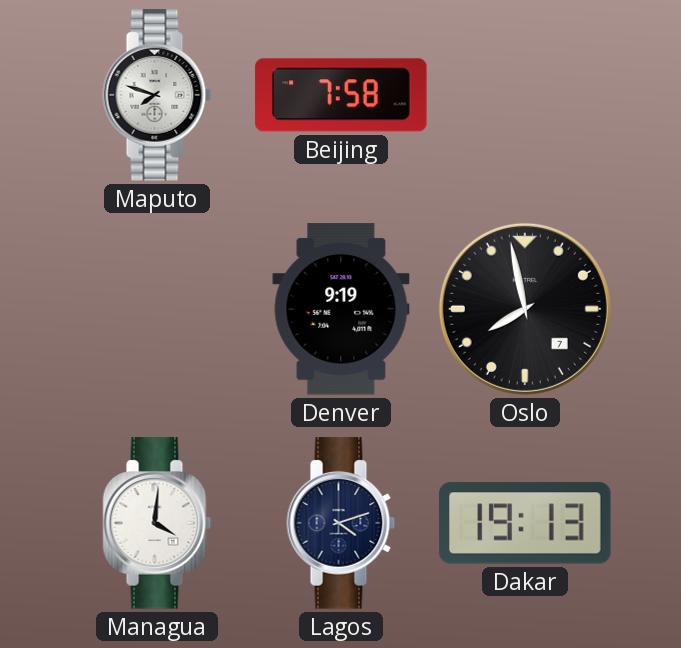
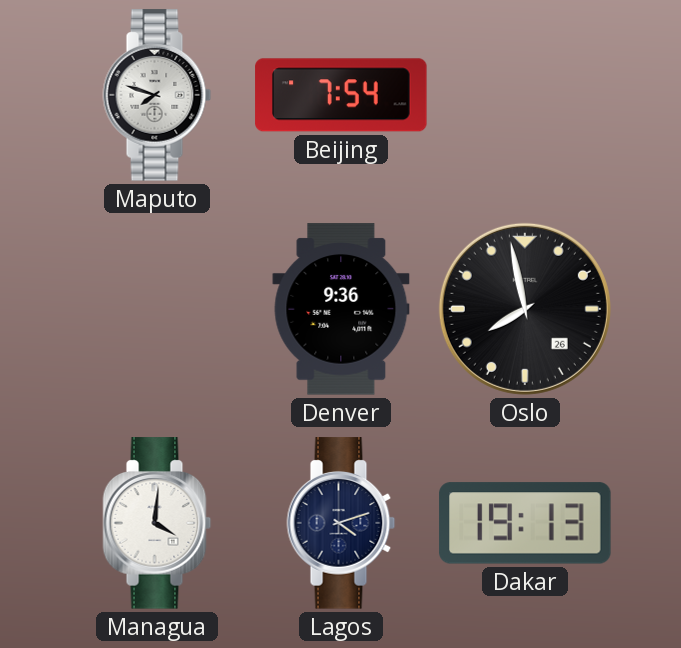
Beijing: 7:58 -> 7:54
Denver: 9:19 -> 9:36
Oslo date: 7 -> 26
